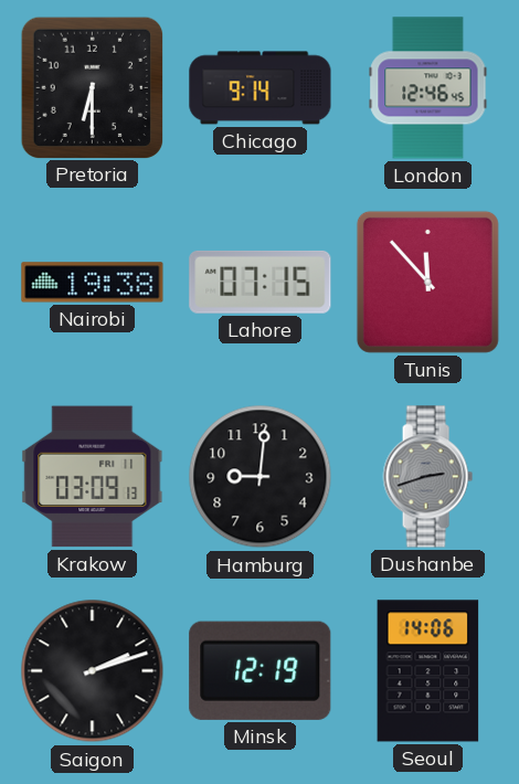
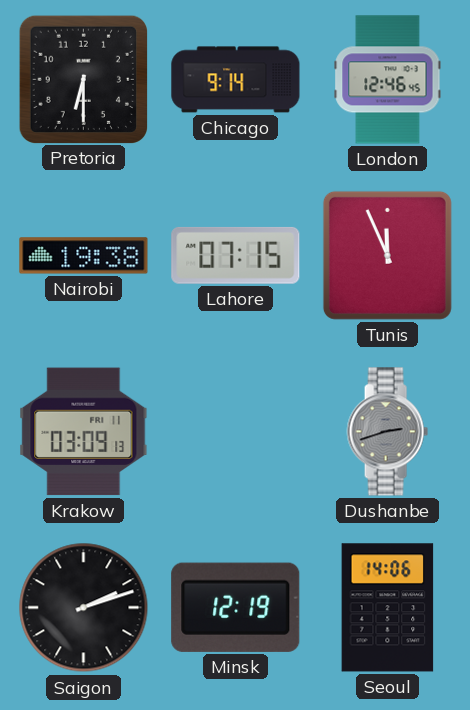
Tunis: 11:53 -> 11:56
Hamburg: 9:01 -> none
